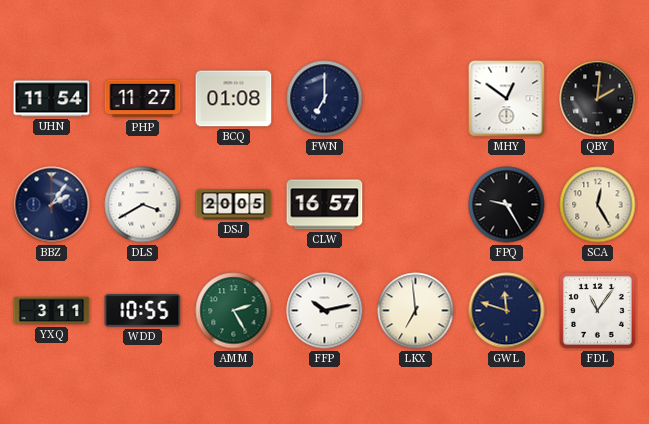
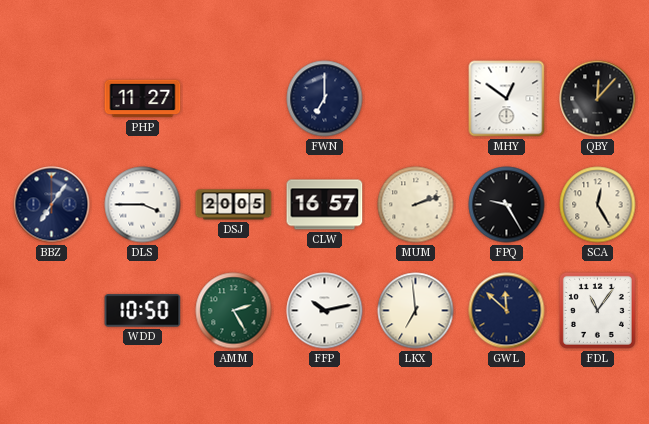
UHN: 11:54 -> none
BCQ: 01:08 -> none
QBY: 2:01 -> 12:07
BBZ: 2:06 -> 7:06
DLS: 3:40 -> 3:45
MUM: none -> 2:12
YXQ: 3:11 -> none
WDD: 10:55 -> 10:50
GWL: 11:48 -> 11:52
